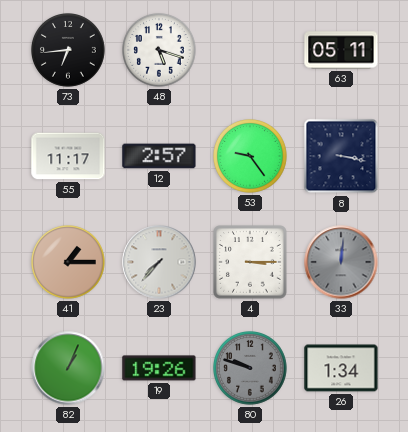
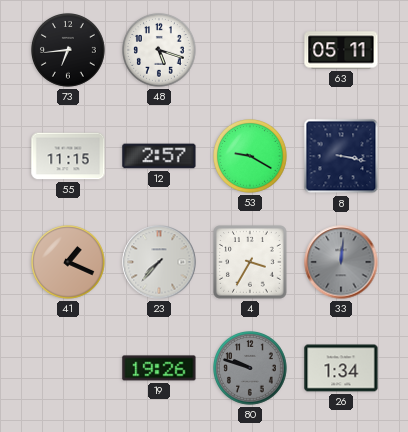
55: 11:17 -> 11:15
53: 9:24 -> 9:20
41: 1:15 -> 1:19
4: 3:15 -> 3:35
82: 1:04 -> none
